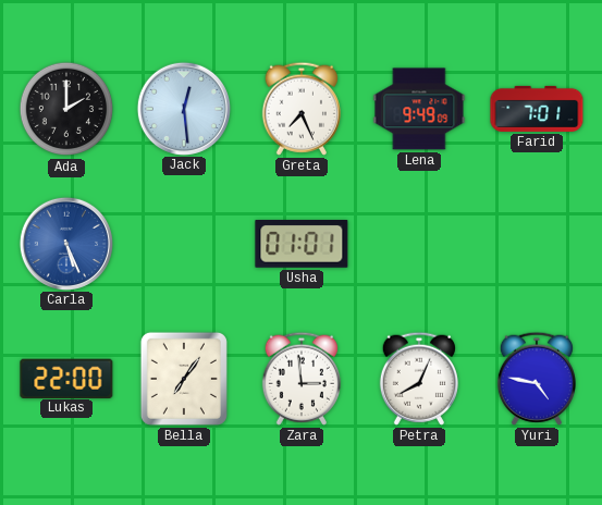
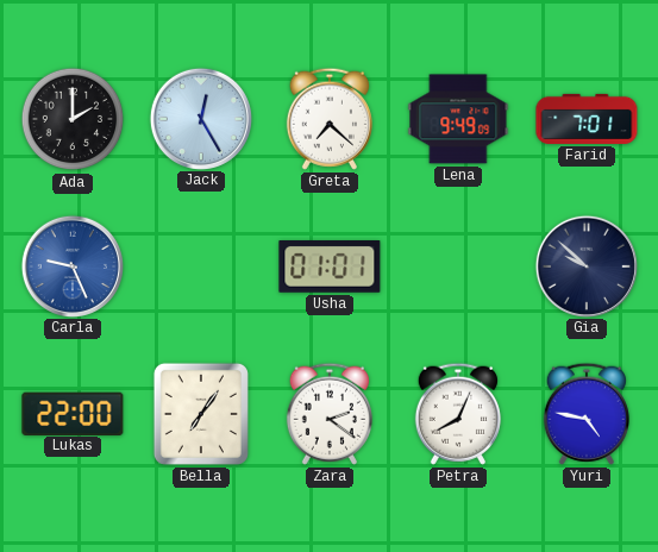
Jack: 12:29 -> 12:25
Greta: 7:26 -> 7:22
Carla: 5:26 -> 9:26
Gia: none -> 9:52
Zara: 2:59 -> 2:21
